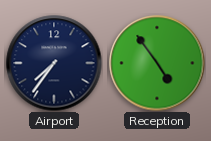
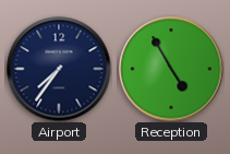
Reception: 4:54 -> 4:55
